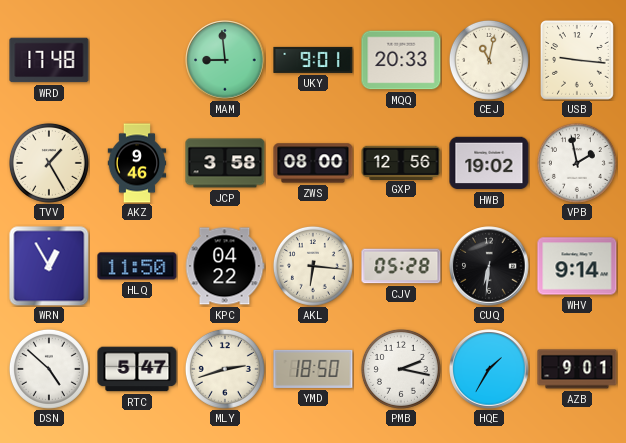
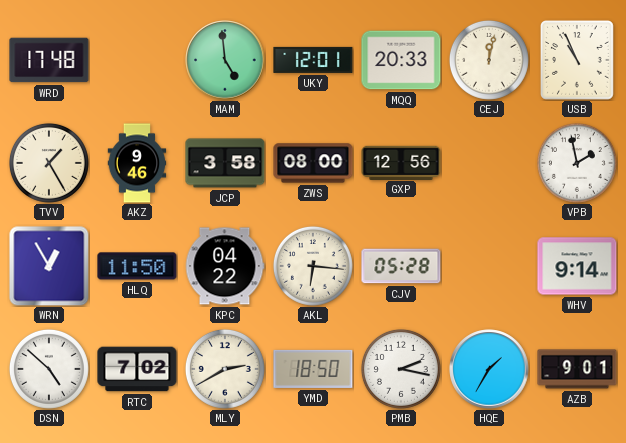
MAM: 8:59 -> 4:59
UKY: 9:01 -> 12:01
CEJ: 11:02 -> 12:02
USB: 9:16 -> 10:56
HWB: 19:02 -> none
CUQ: 6:31 -> none
RTC: 5:47 -> 7:02
MLY: 2:42 -> 2:40
